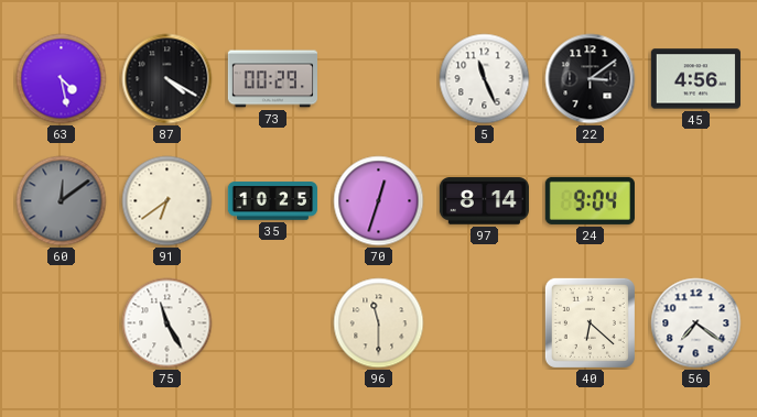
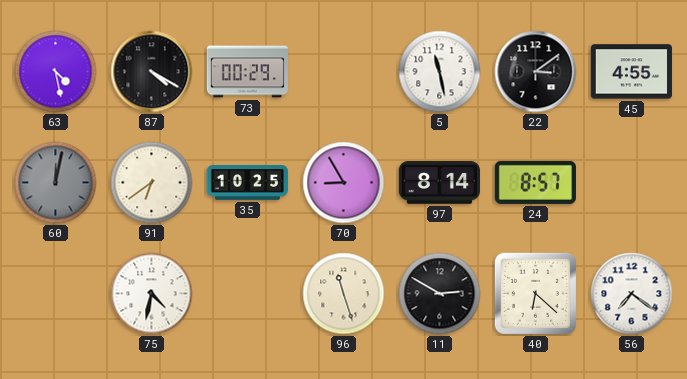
5: 11:26 -> 11:28
45: 4:56 -> 4:55
60: 12:09 -> 12:02
70: 12:33 -> 8:55
24: 9:04 -> 8:57
75: 11:25 -> 4:32
96: 11:30 -> 11:27
11: none -> 2:50
